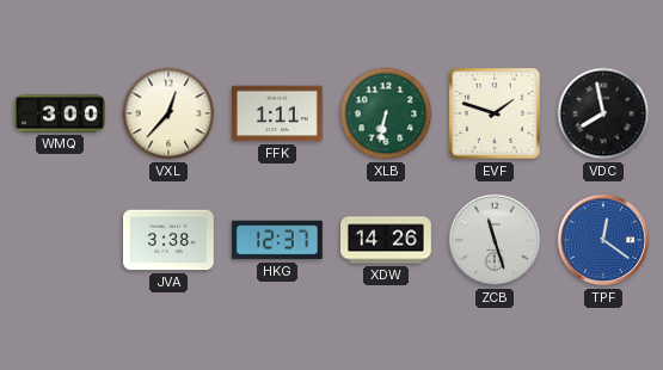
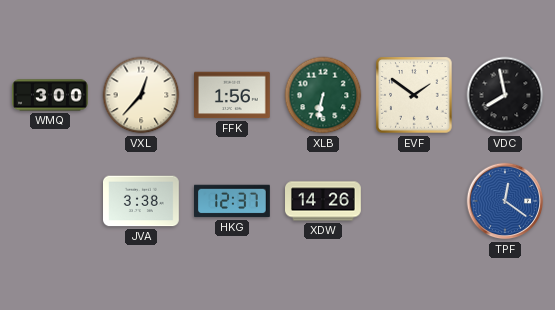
FFK: 1:11 -> 1:56
EVF: 1:48 -> 1:51
ZCB: 11:27 -> none
